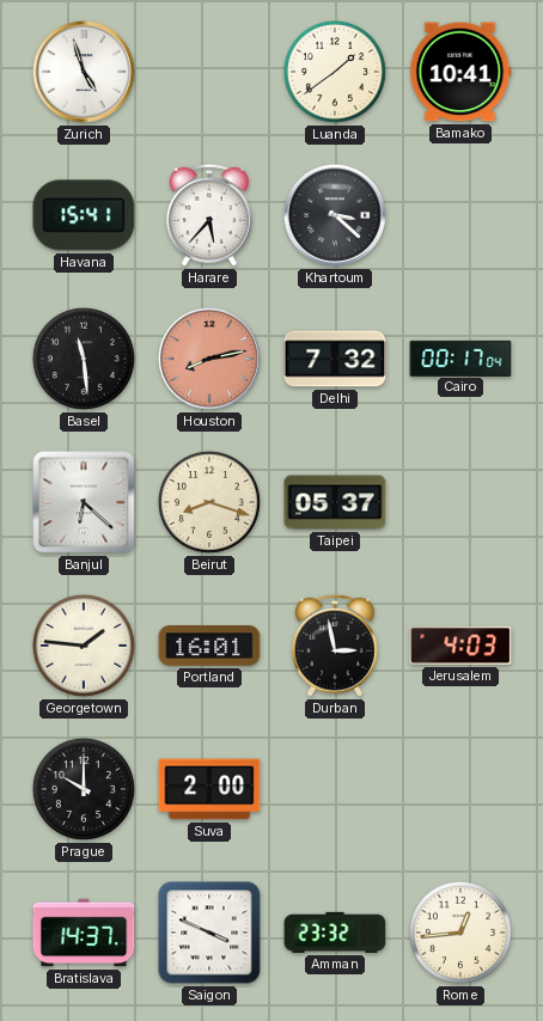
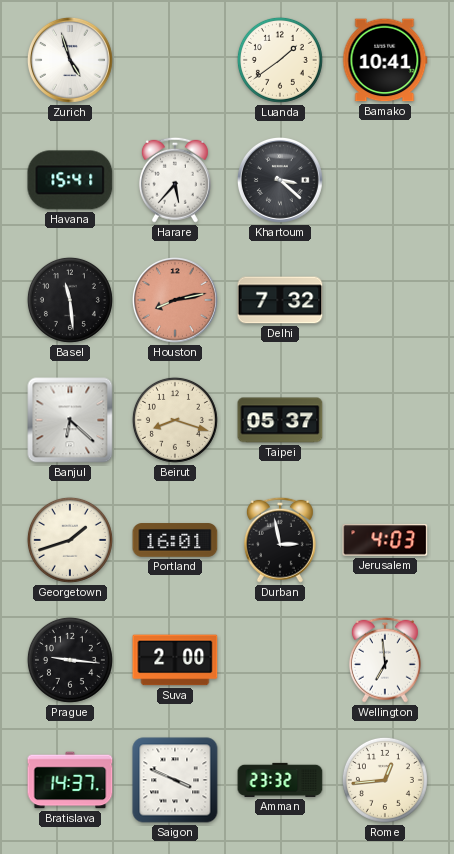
Cairo: 00:17 -> none
Georgetown: 1:46 -> 1:42
Prague: 10:00 -> 9:16
Wellington: none -> 6:59
